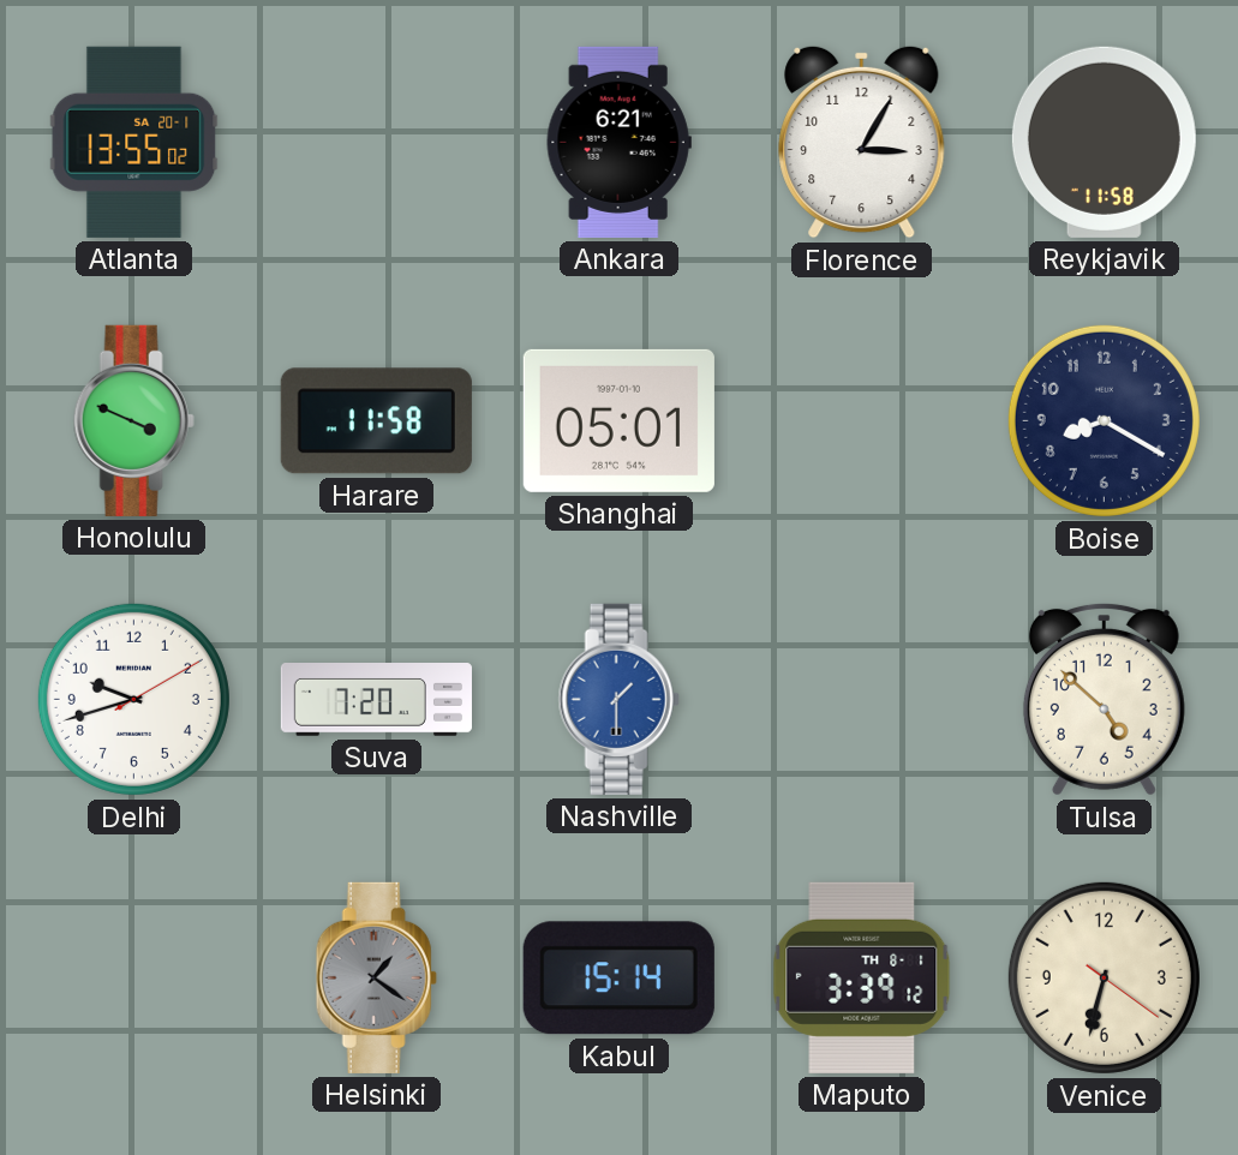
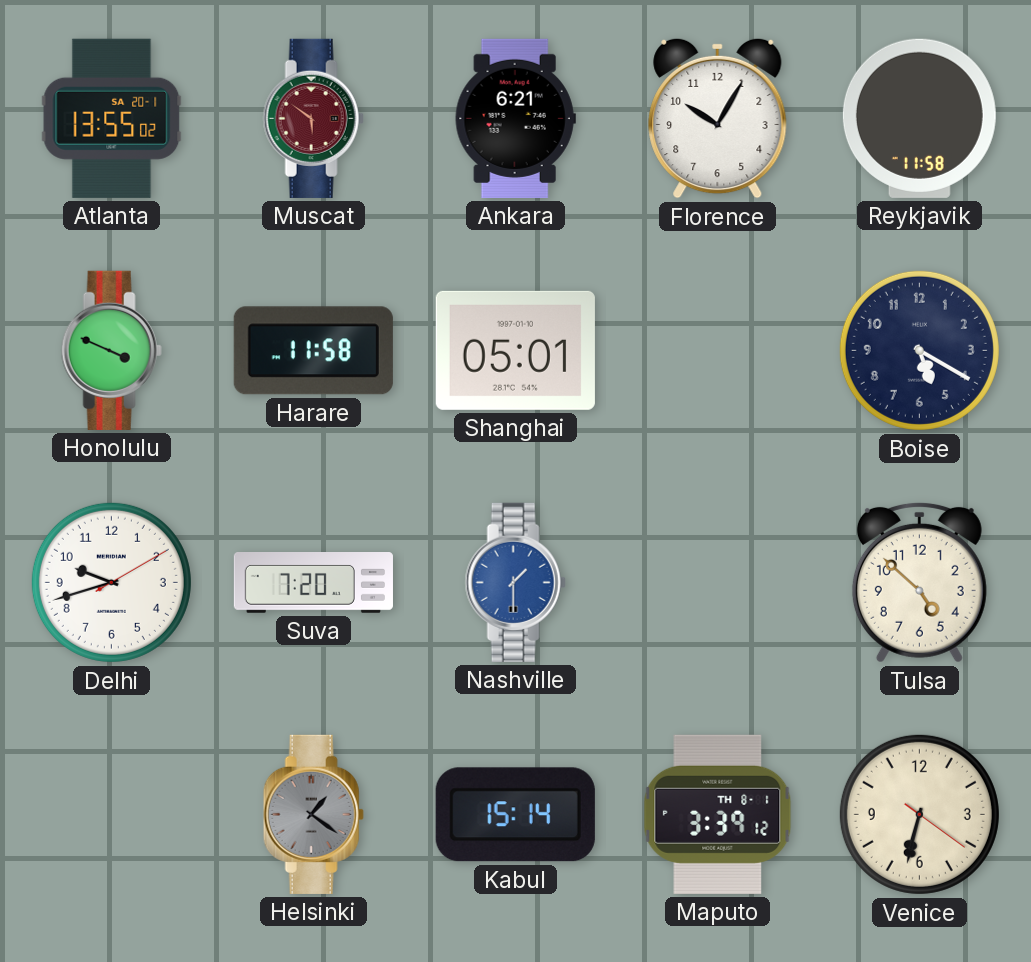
Muscat: none -> 5:51
Florence: 3:05 -> 10:05
Boise: 8:20 -> 5:20
